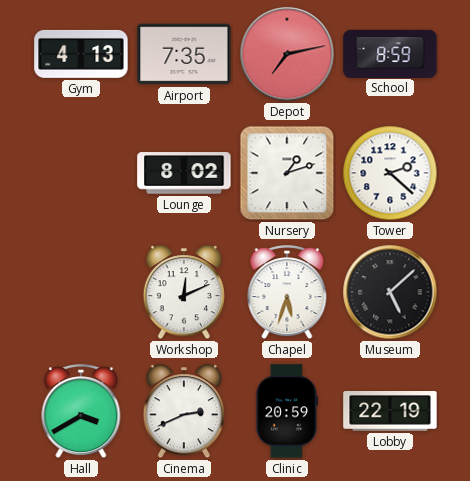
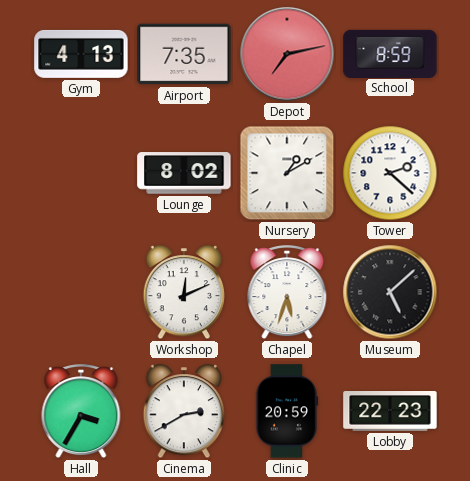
Nursery: 1:12 -> 1:10
Hall: 3:40 -> 3:35
Cinema: 2:41 -> 2:40
Lobby: 22:19 -> 22:23
